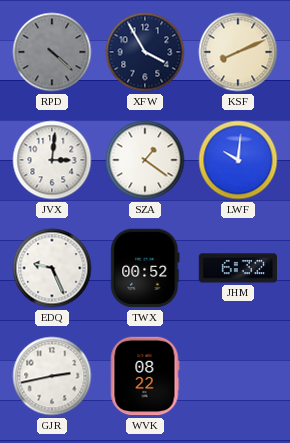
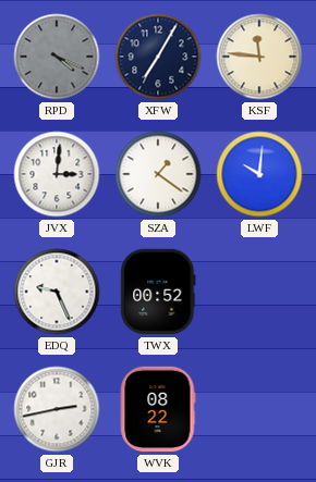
RPD: 4:22 -> 4:19
XFW: 3:55 -> 7:05
KSF: 8:11 -> 11:46
JHM: 6:32 -> none
